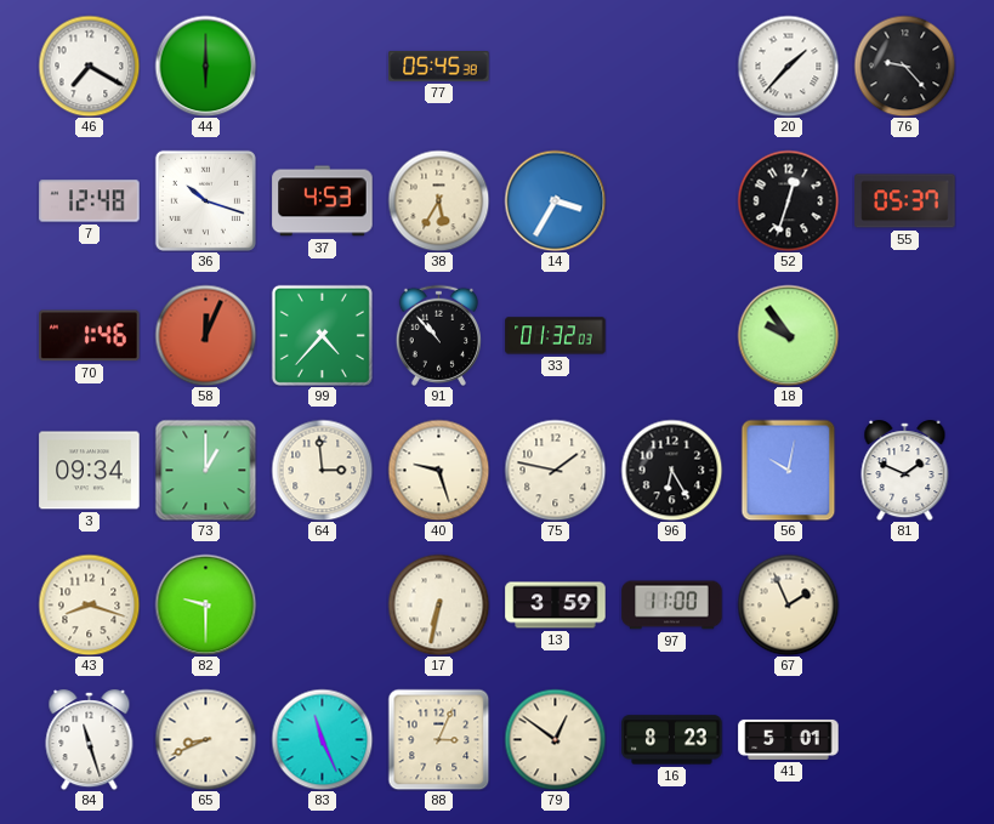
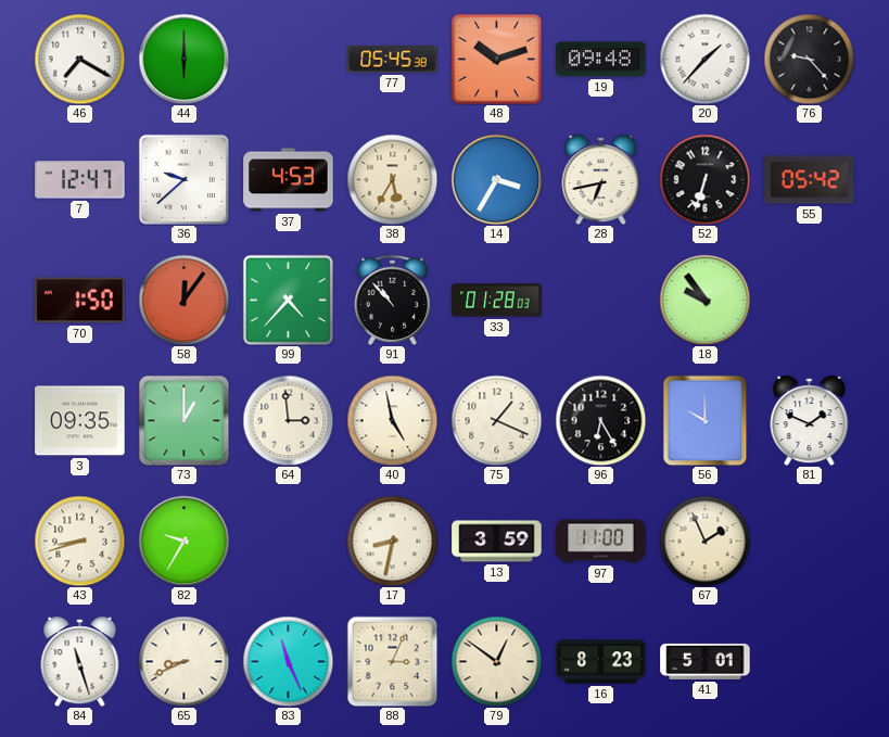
48: none -> 10:12
19: none -> 09:48
7: 12:48 -> 12:47
36: 10:18 -> 9:38
28: none -> 6:43
52: 12:33 -> 6:33
55: 05:37 -> 05:42
70: 1:46 -> 1:50
58: 12:04 -> 12:06
33: 01:32 -> 01:28
3: 09:34 -> 09:35
40: 9:27 -> 4:58
75: 1:47 -> 1:19
56: 10:02 -> 10:00
43: 8:18 -> 8:42
82: 9:30 -> 9:35
17: 6:32 -> 8:32
